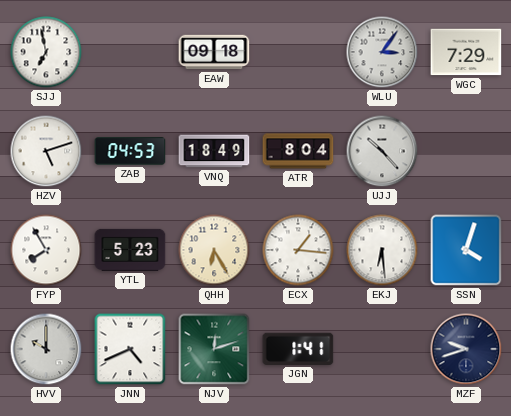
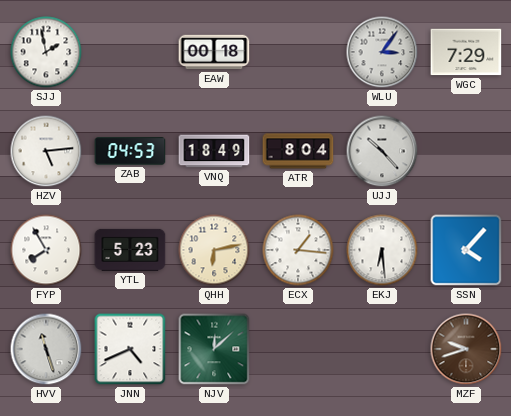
SJJ: 6:58 -> 1:58
EAW: 09:18 -> 00:18
HZV: 5:12 -> 5:14
QHH: 6:25 -> 6:13
SSN: 4:03 -> 4:07
HVV: 10:00 -> 11:27
NJV: 12:12 -> 12:08
JGN: 1:41 -> none
MZF dial: navy -> brown
